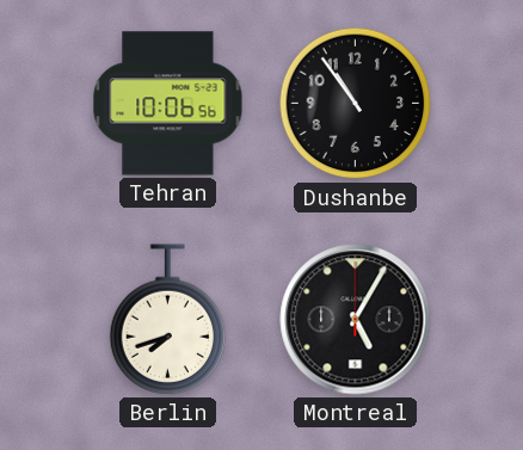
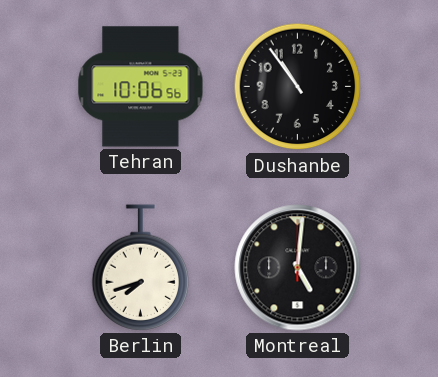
Montreal: 5:05 -> 5:01
